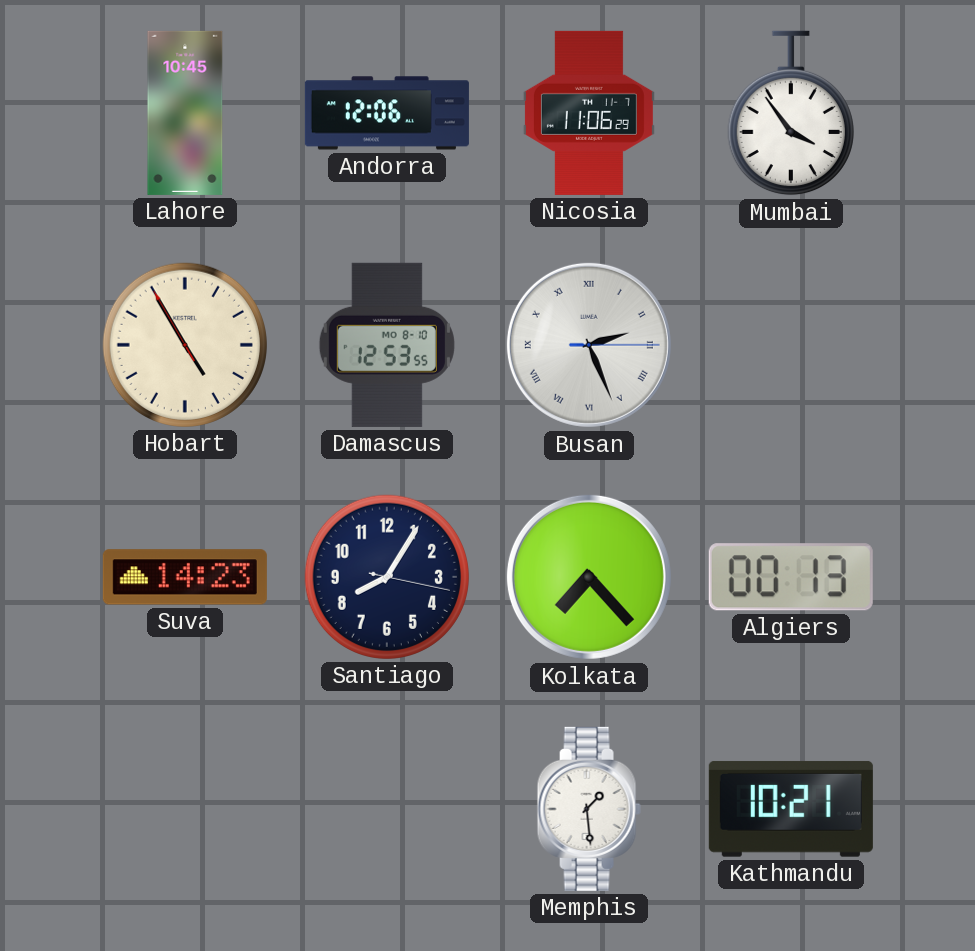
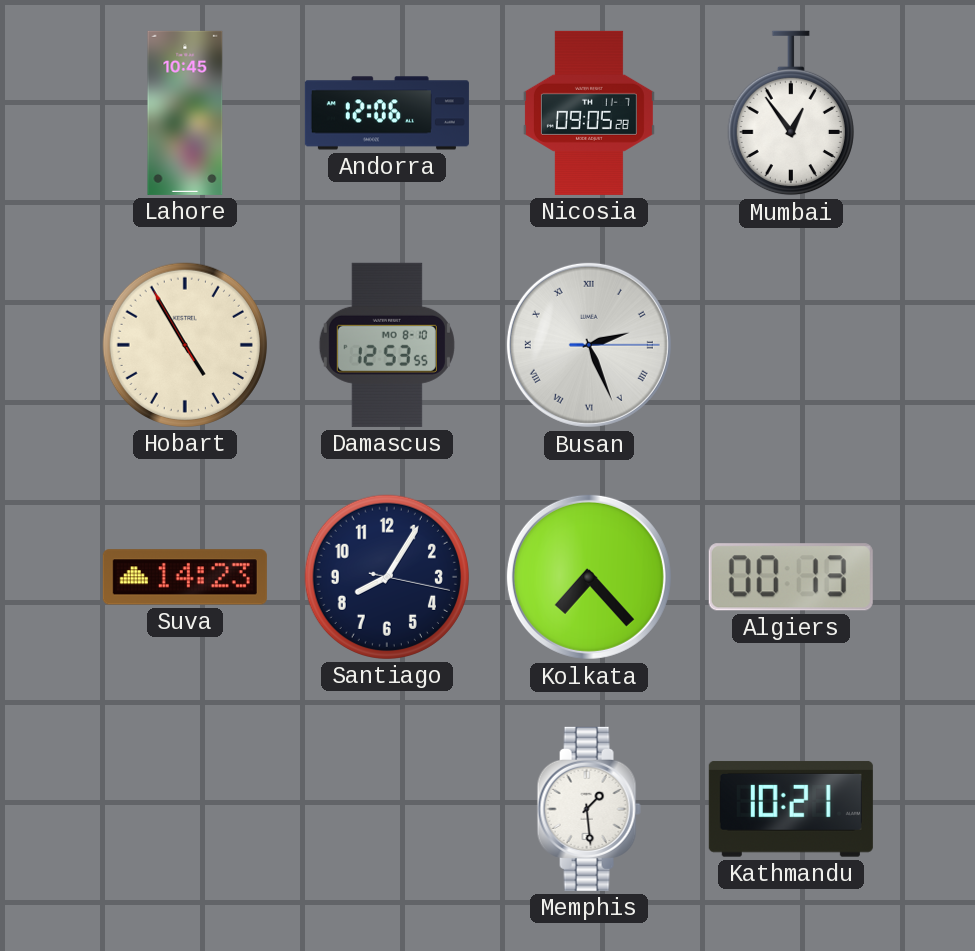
Nicosia: 11:06 -> 09:05
Mumbai: 3:54 -> 12:54
